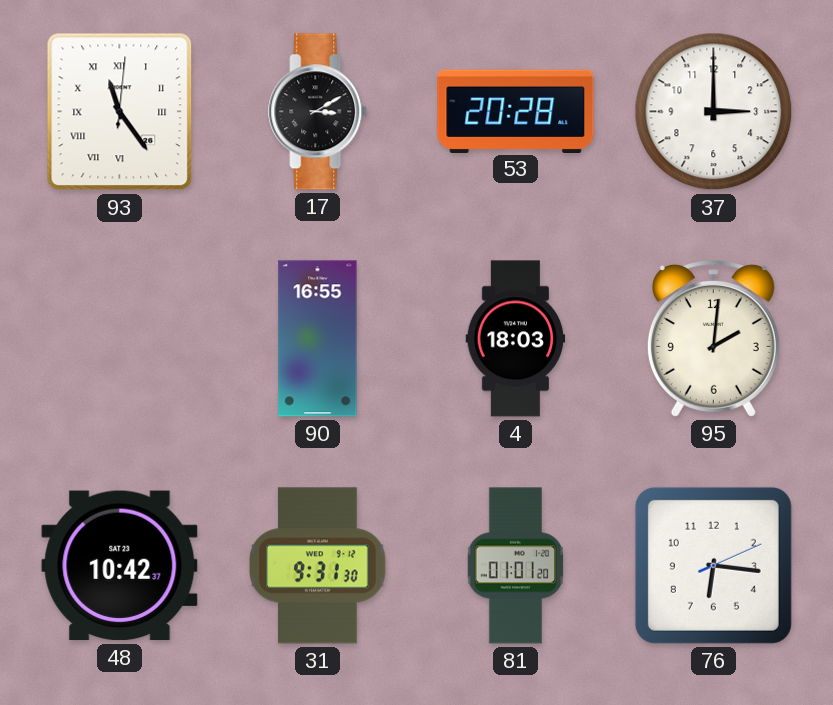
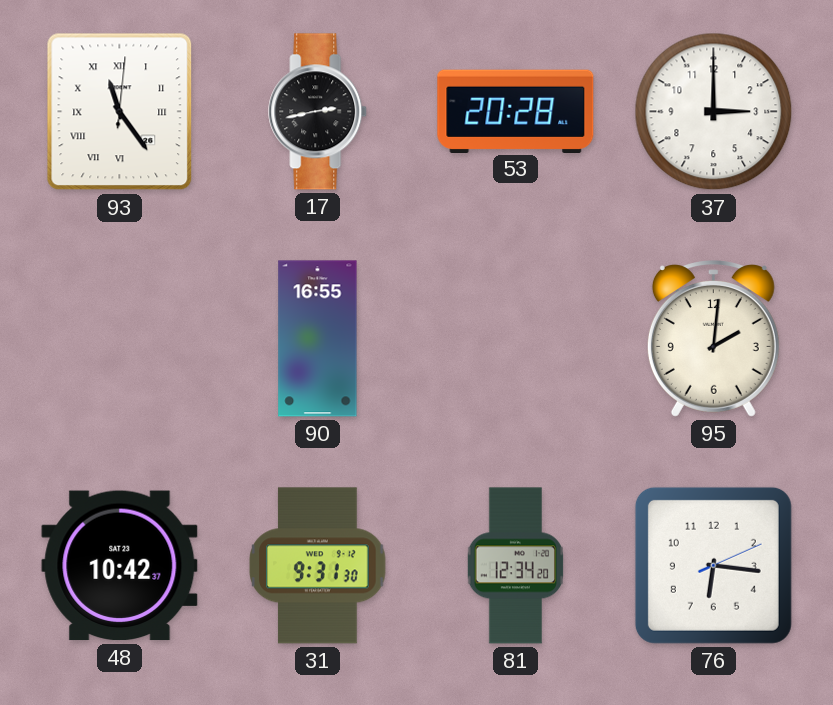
17: 3:10 -> 2:43
4: 18:03 -> none
81: 01:01 -> 12:34
